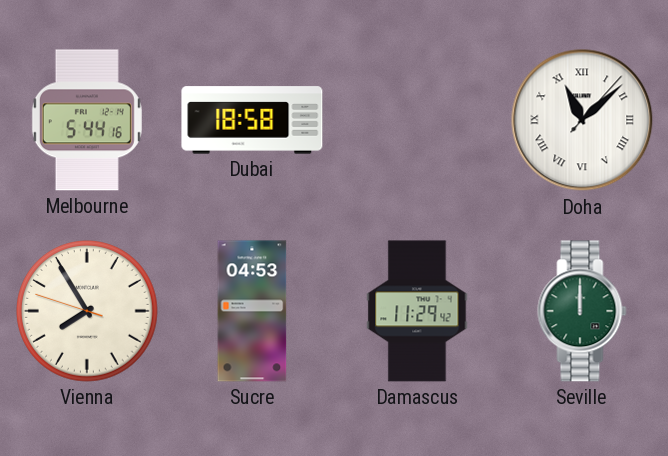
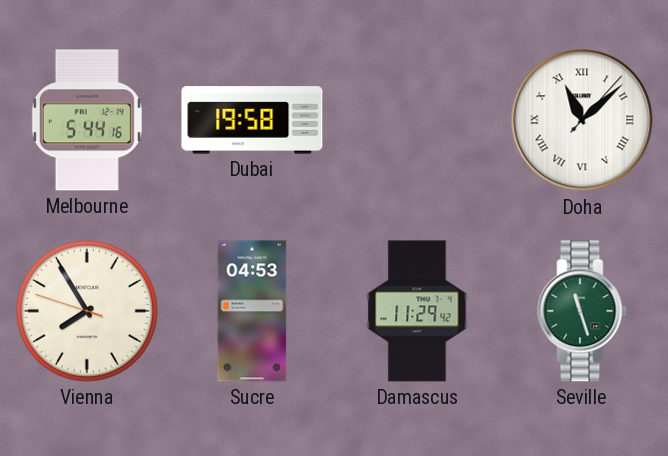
Dubai: 18:58 -> 19:58
Seville: 12:00 -> 11:27
